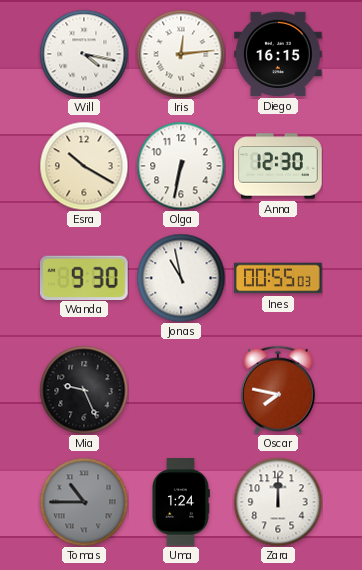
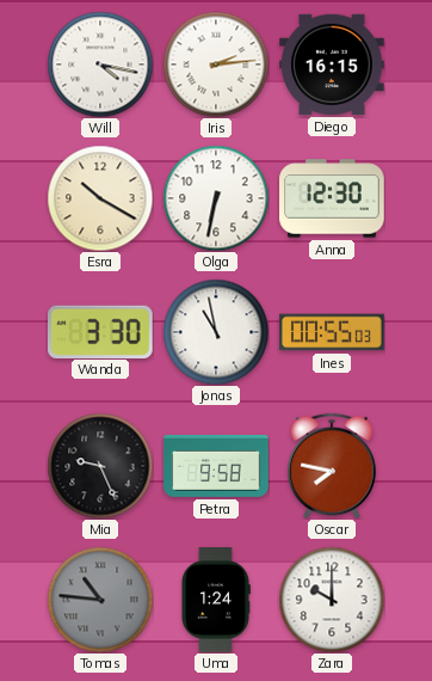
Iris: 12:14 -> 2:14
Wanda: 9:30 -> 3:30
Petra: none -> 9:58
Tomas: 10:45 -> 10:46
Zara: 12:00 -> 10:00
